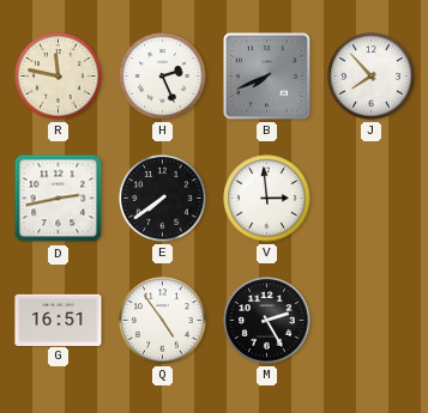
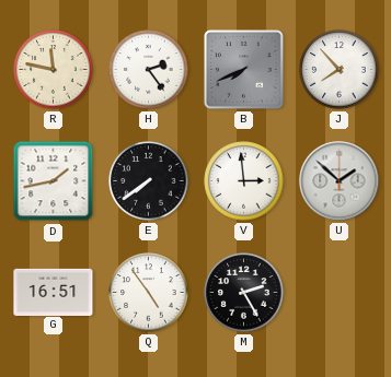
H: 2:26 -> 2:24
D: 2:43 -> 1:43
U: none -> 1:52
